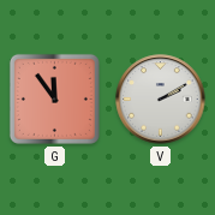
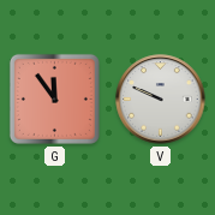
V: 2:10 -> 9:49
